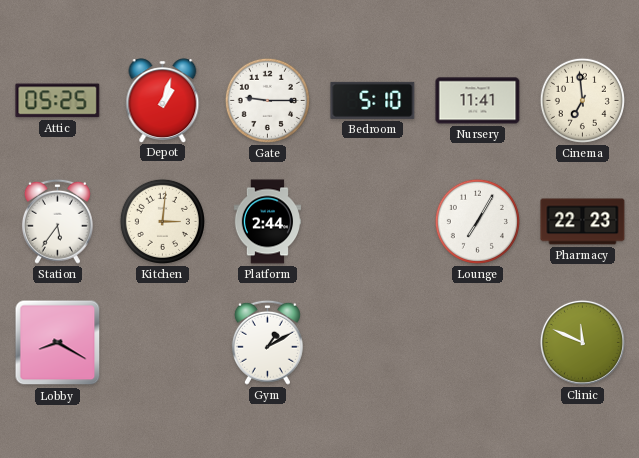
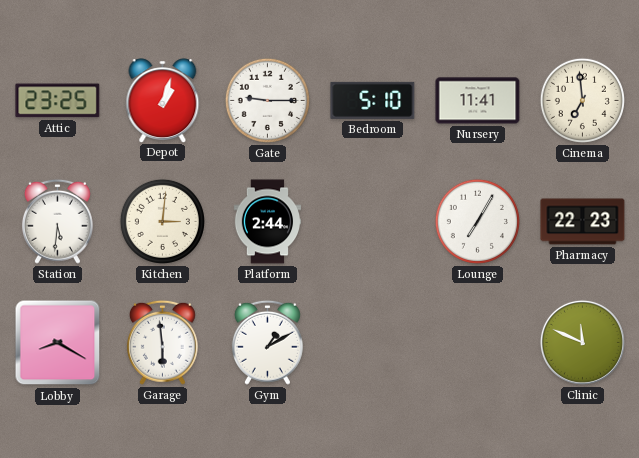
Attic: 05:25 -> 23:25
Station: 5:36 -> 5:31
Garage: none -> 5:59
